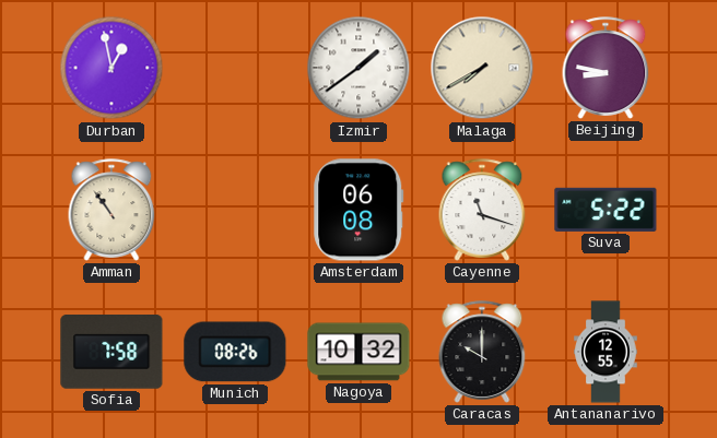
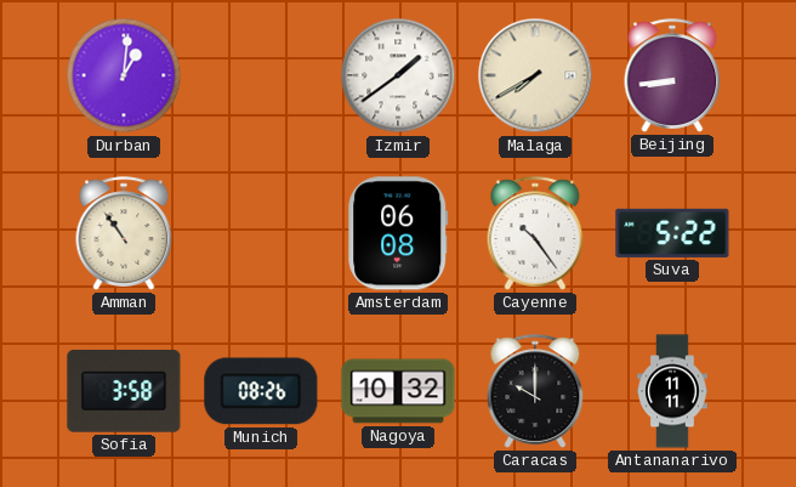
Durban: 12:58 -> 1:01
Beijing: 8:47 -> 8:44
Cayenne: 11:18 -> 10:24
Sofia: 7:58 -> 3:58
Antananarivo: 12:55 -> 11:11
